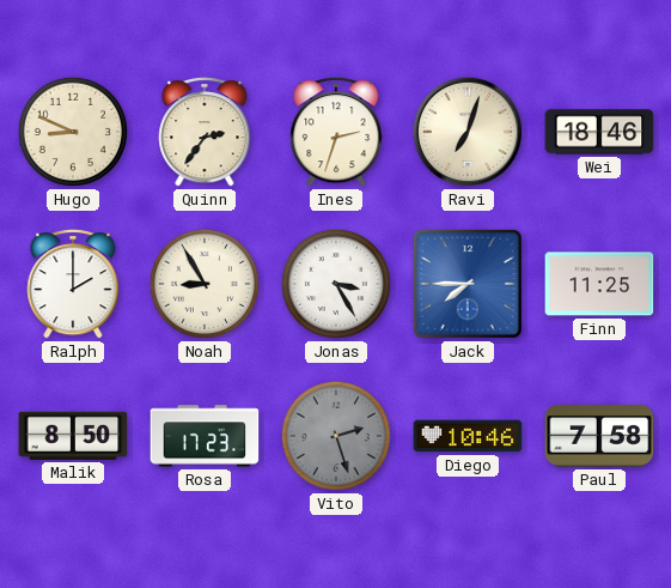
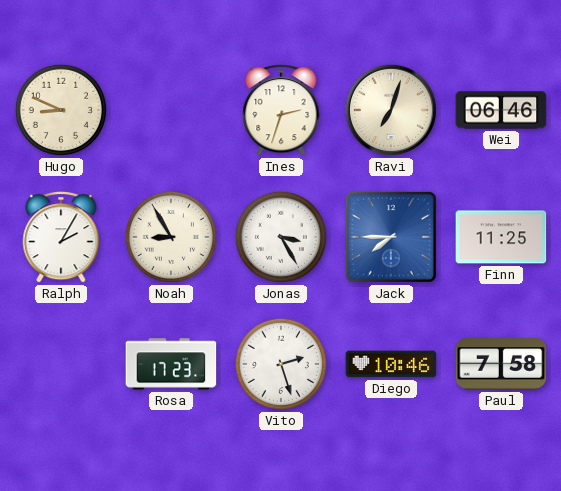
Quinn: 2:36 -> none
Wei: 18:46 -> 06:46
Ralph: 2:00 -> 2:05
Malik: 8:50 -> none
Vito dial: grey -> white
